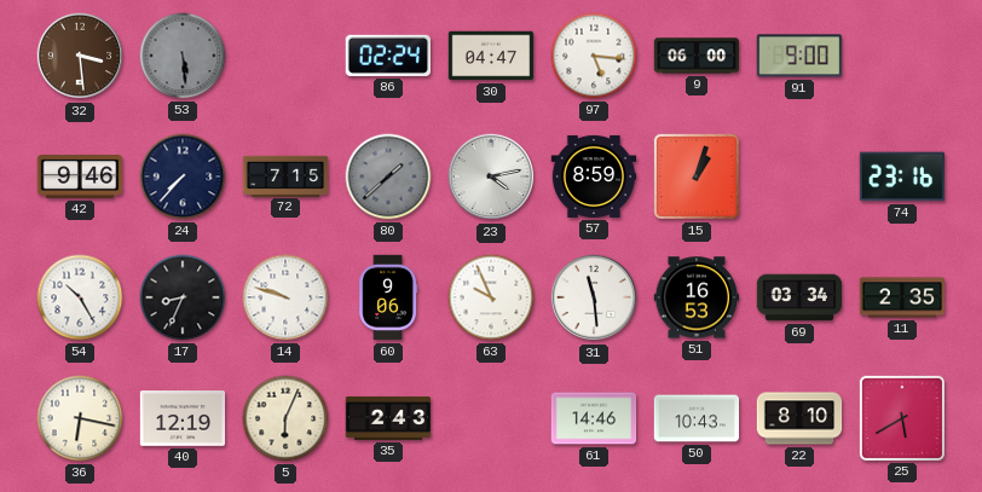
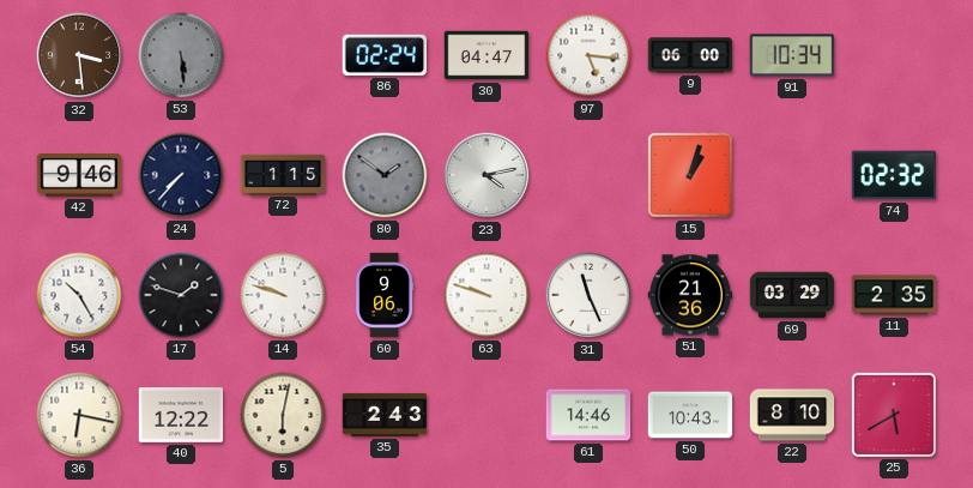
91: 9:00 -> 10:34
72: 7:15 -> 1:15
80: 1:38 -> 1:51
57: 8:59 -> none
74: 23:16 -> 02:32
17: 8:34 -> 1:48
63: 9:56 -> 9:48
31: 11:29 -> 11:26
51: 16:53 -> 21:36
69: 03:34 -> 03:29
40: 12:19 -> 12:22
5: 6:04 -> 6:02
